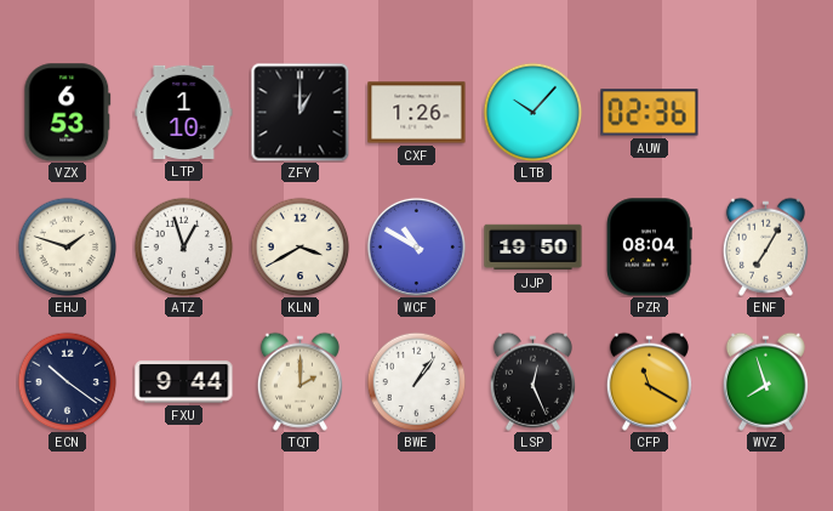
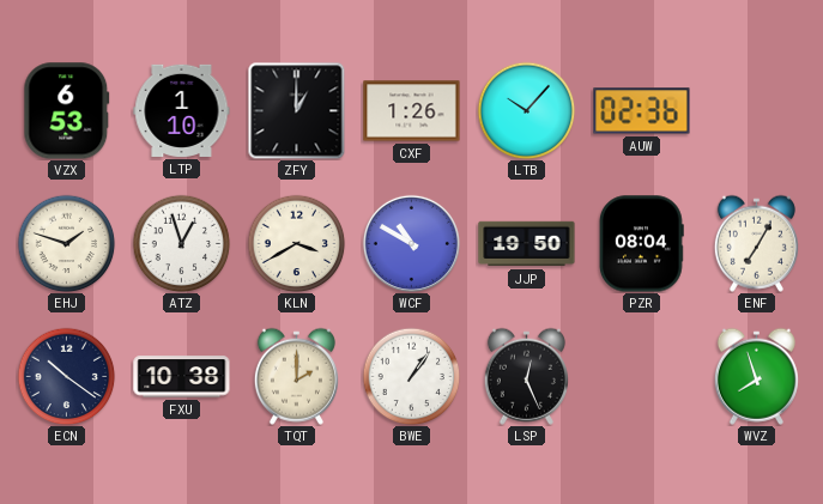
FXU: 9:44 -> 10:38
CFP: 11:20 -> none
